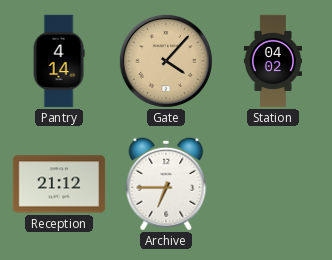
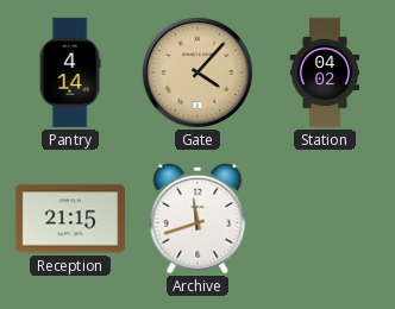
Reception: 21:12 -> 21:15
Archive: 6:45 -> 11:42
